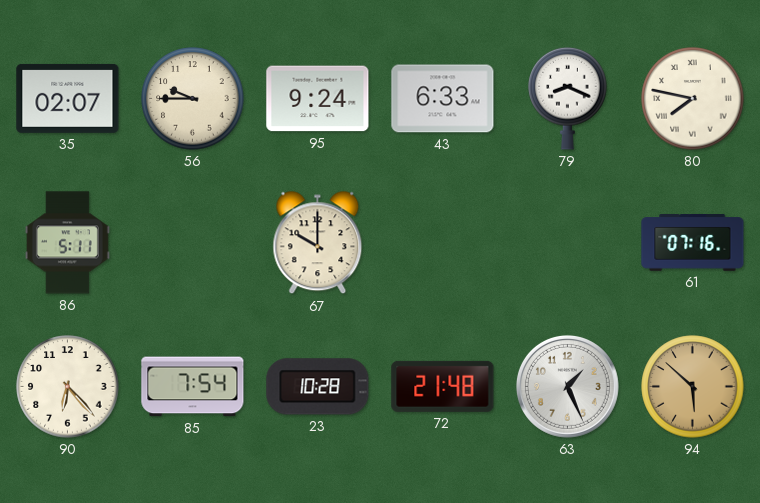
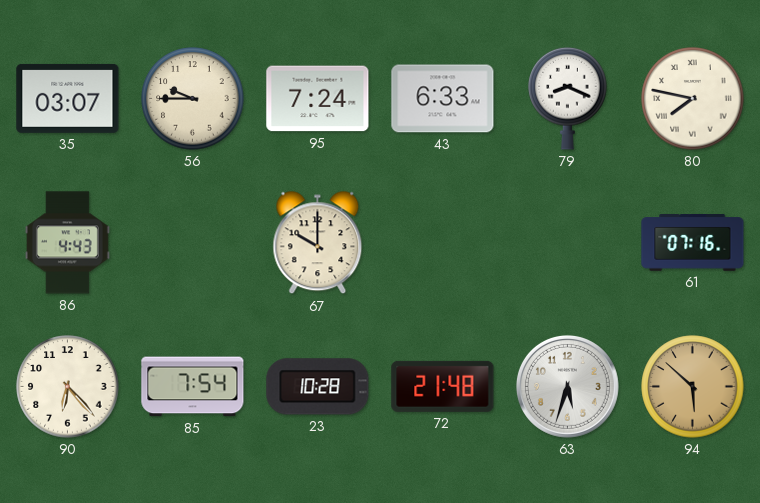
35: 02:07 -> 03:07
95: 9:24 -> 7:24
86: 5:11 -> 4:43
63: 1:26 -> 5:33
